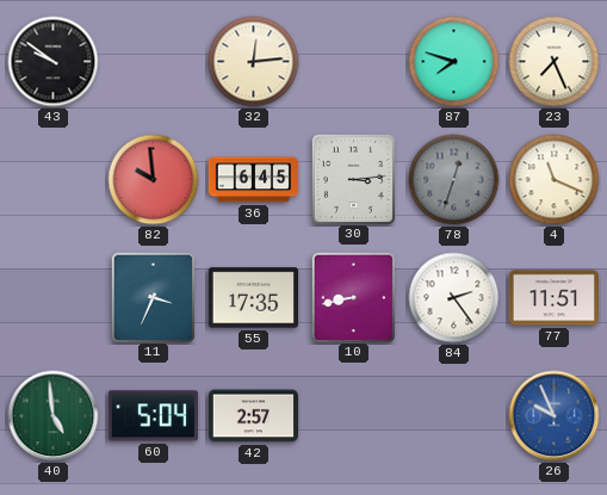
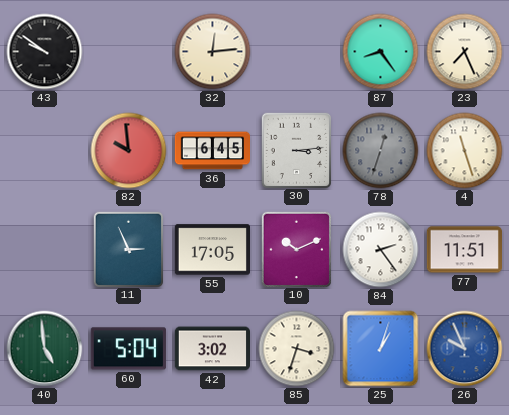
87: 7:48 -> 8:24
4: 11:19 -> 11:27
11: 3:34 -> 2:56
55: 17:35 -> 17:05
10: 8:43 -> 10:11
42: 2:57 -> 3:02
85: none -> 3:33
25: none -> 1:03
